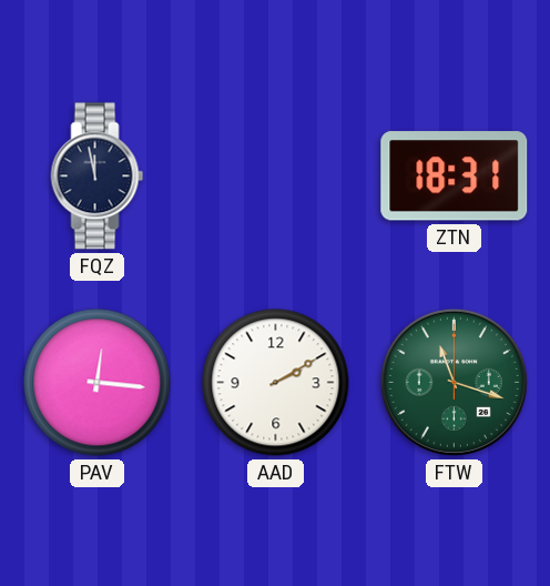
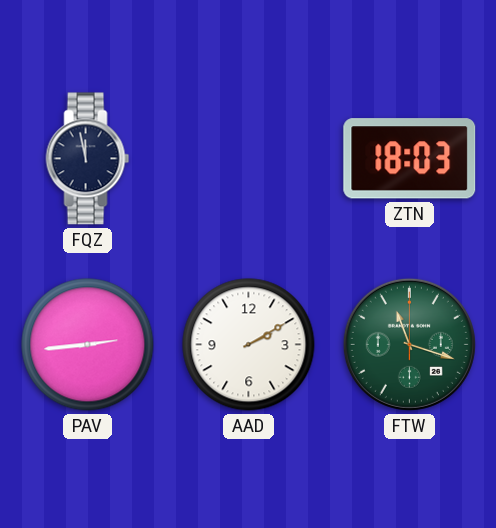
ZTN: 18:31 -> 18:03
PAV: 12:16 -> 2:44
